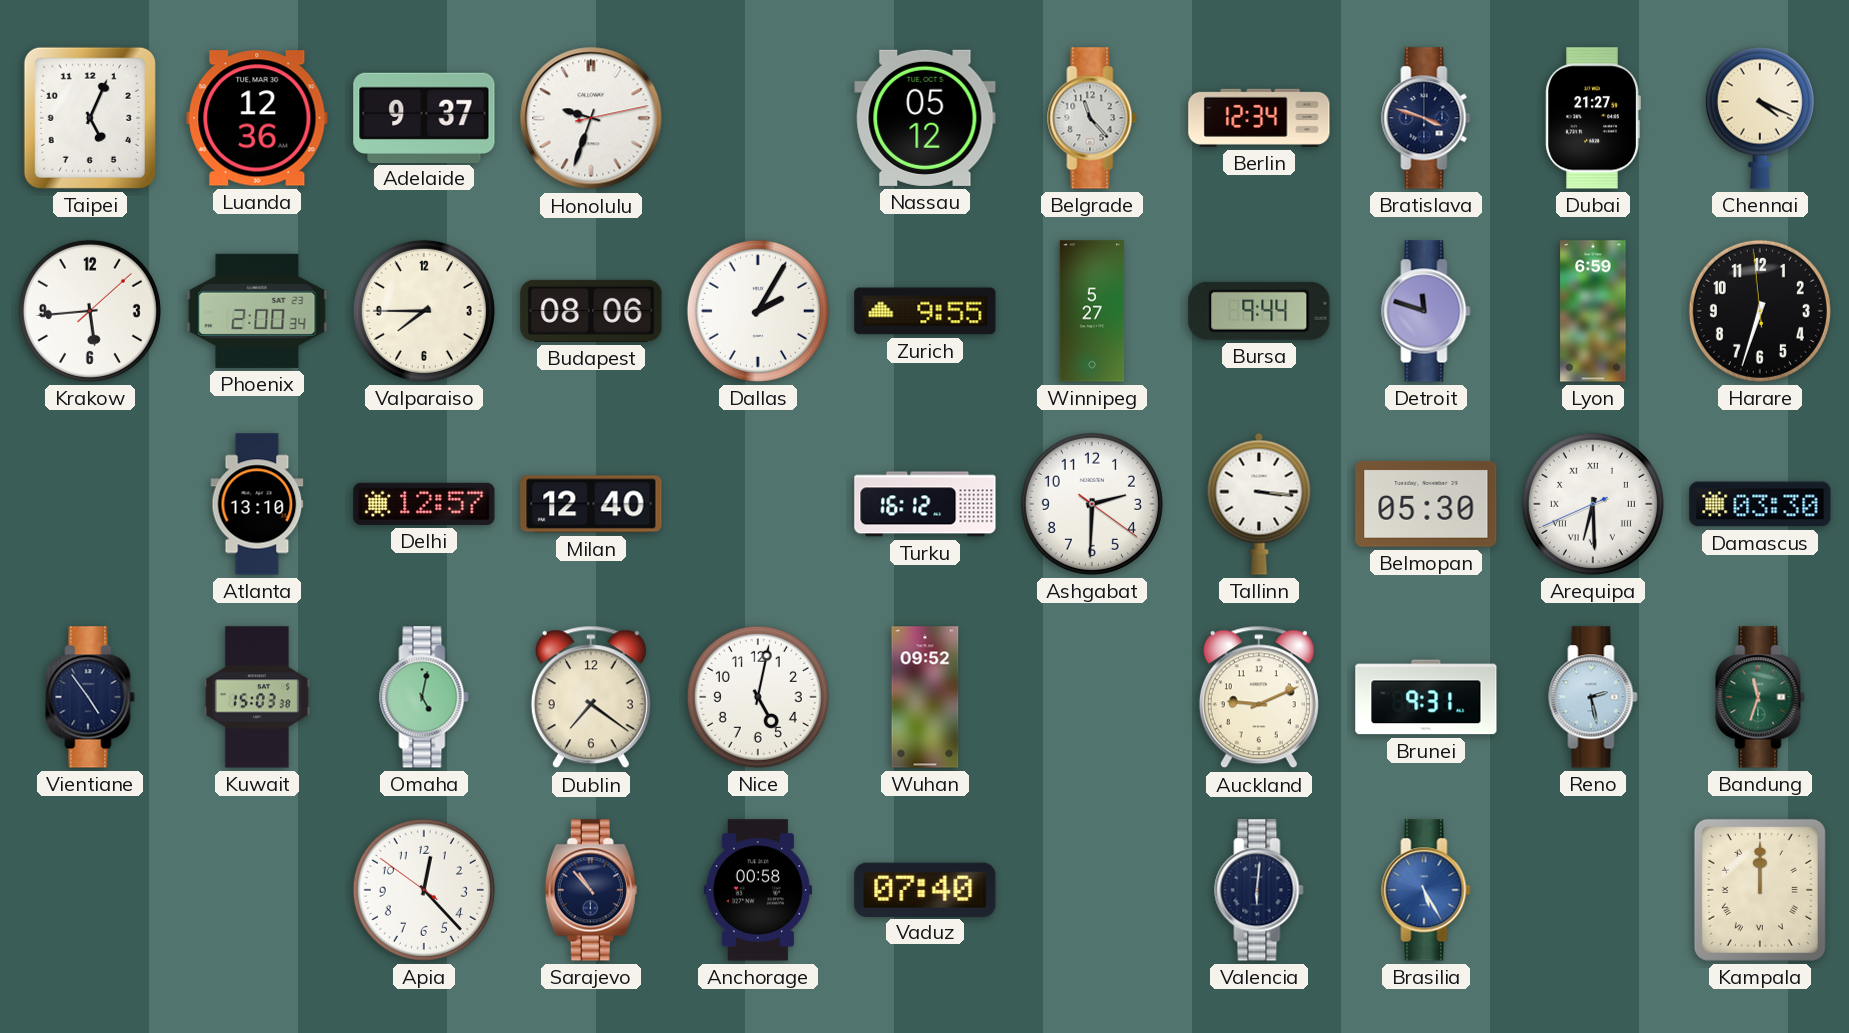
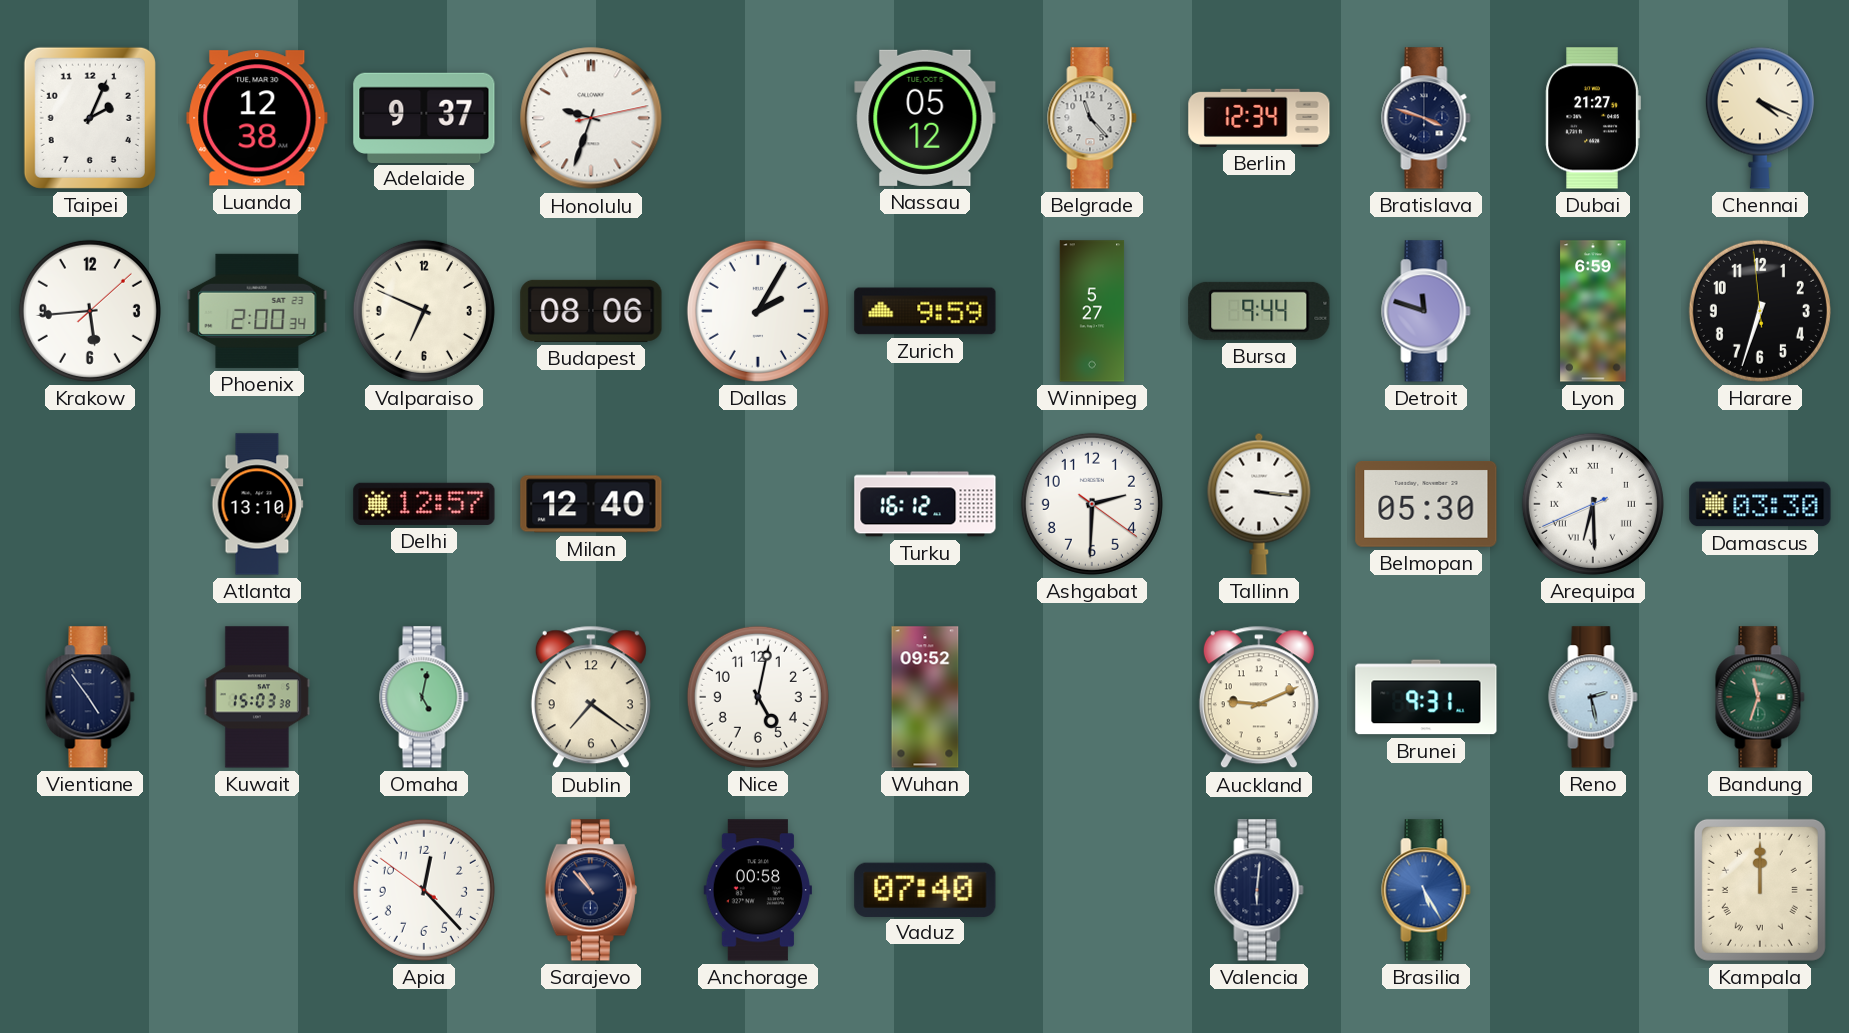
Taipei: 5:04 -> 2:04
Luanda: 12:36 -> 12:38
Valparaiso: 7:45 -> 6:49
Zurich: 9:55 -> 9:59
